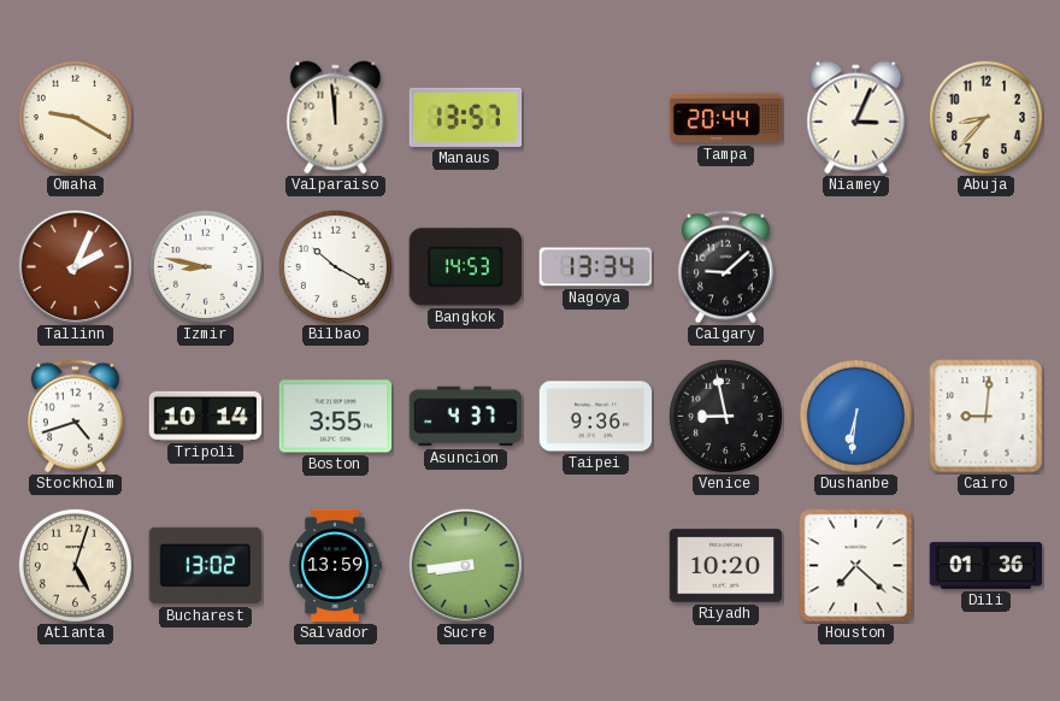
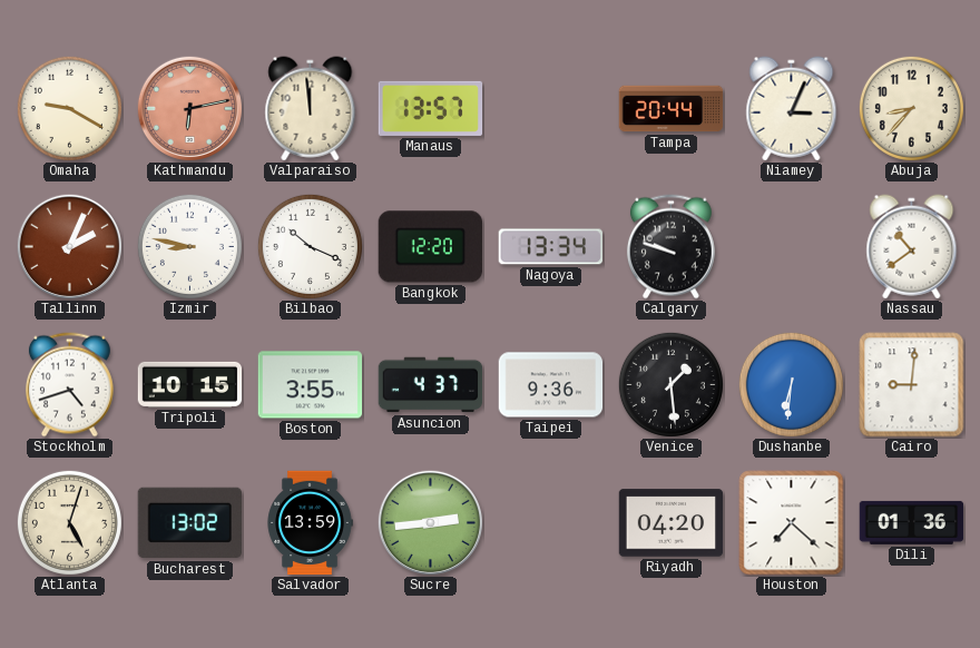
Kathmandu: none -> 6:13
Bilbao: 10:20 -> 10:19
Bangkok: 14:53 -> 12:20
Calgary: 9:08 -> 9:48
Nassau: none -> 10:39
Tripoli: 10:14 -> 10:15
Venice: 8:58 -> 1:29
Sucre: 8:44 -> 2:44
Riyadh: 10:20 -> 04:20
